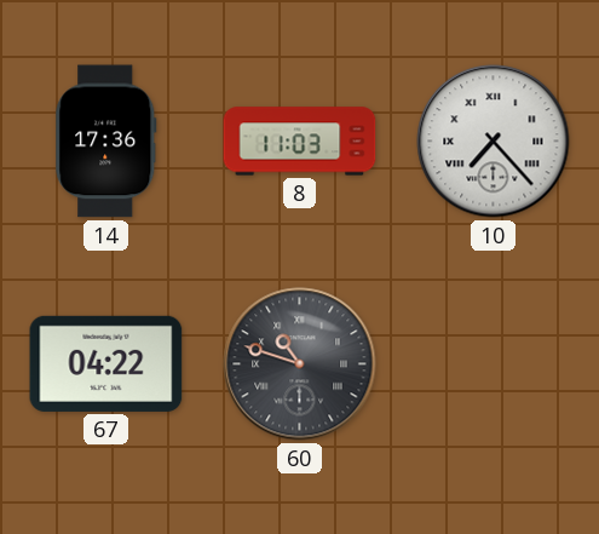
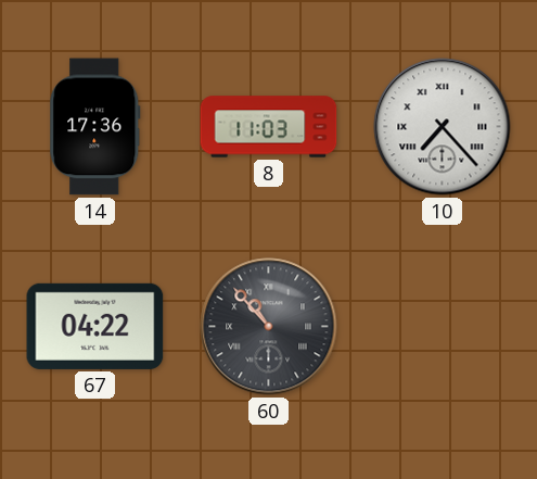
60: 10:48 -> 10:53
